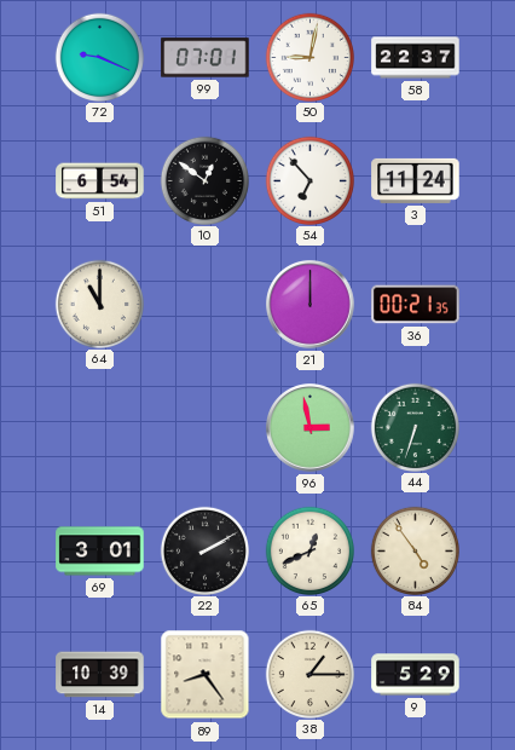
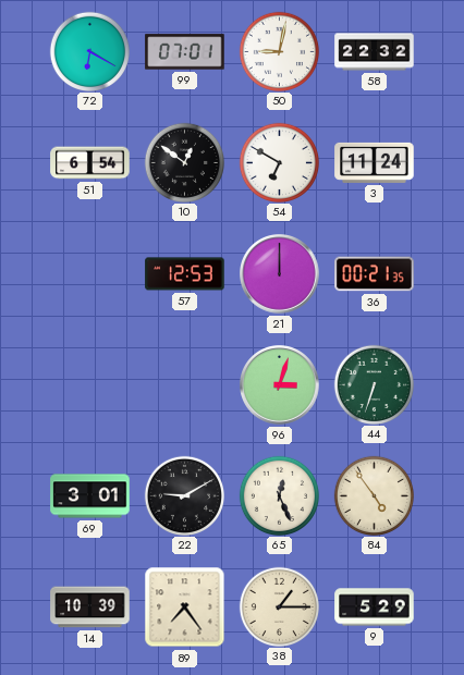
72: 9:19 -> 6:20
58: 22:37 -> 22:32
54: 6:53 -> 6:50
64: 11:00 -> none
57: none -> 12:53
96: 2:58 -> 3:03
22: 2:10 -> 9:10
65: 12:41 -> 12:26
89: 8:24 -> 7:24
